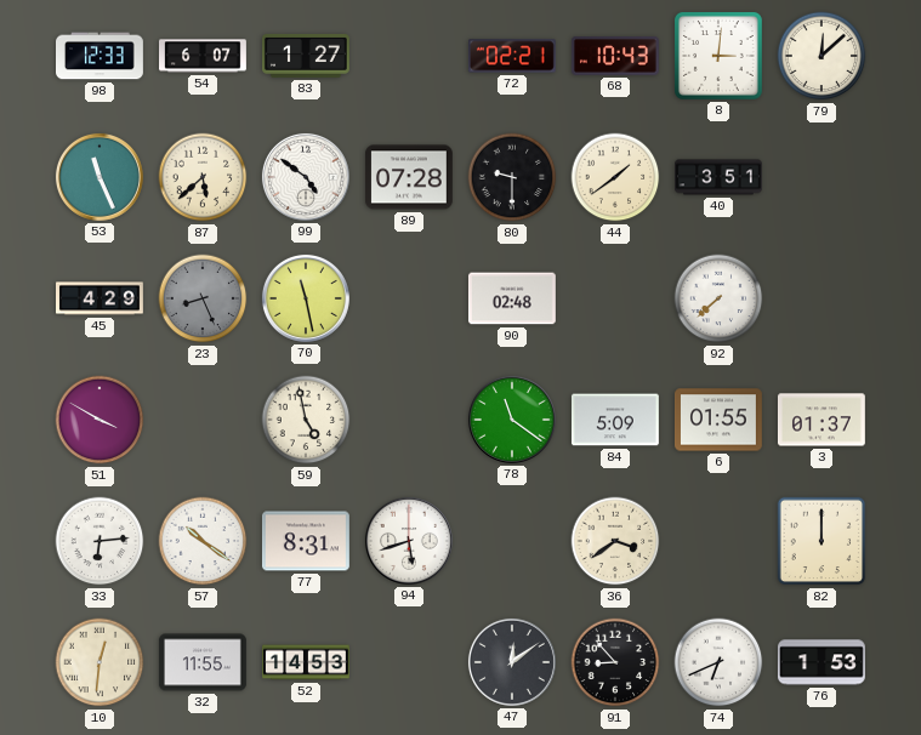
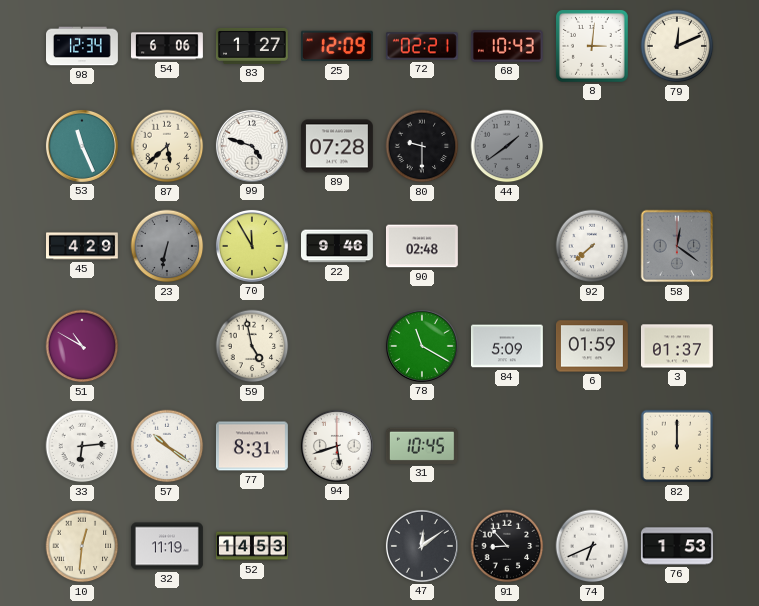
98: 12:33 -> 12:34
54: 6:07 -> 6:06
25: none -> 12:09
79: 12:08 -> 12:11
99: 4:51 -> 4:48
44 dial: cream -> grey
40: 3:51 -> none
23: 8:26 -> 6:32
70: 11:28 -> 11:55
22: none -> 9:46
58: none -> 12:21
51: 3:50 -> 10:50
78: 11:21 -> 11:20
6: 01:55 -> 01:59
31: none -> 10:45
36: 3:39 -> none
32: 11:55 -> 11:19
